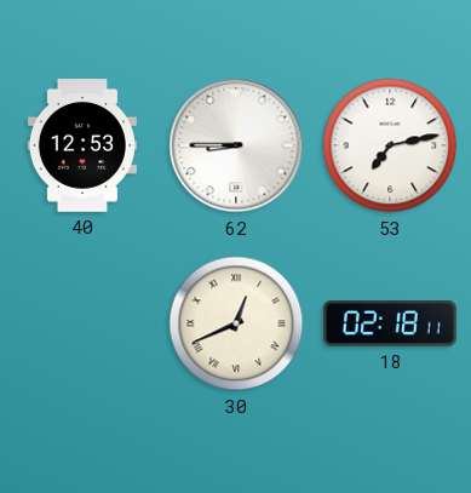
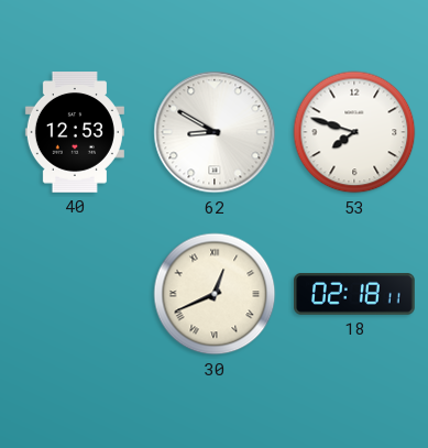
62: 8:45 -> 8:50
53: 7:13 -> 7:48
